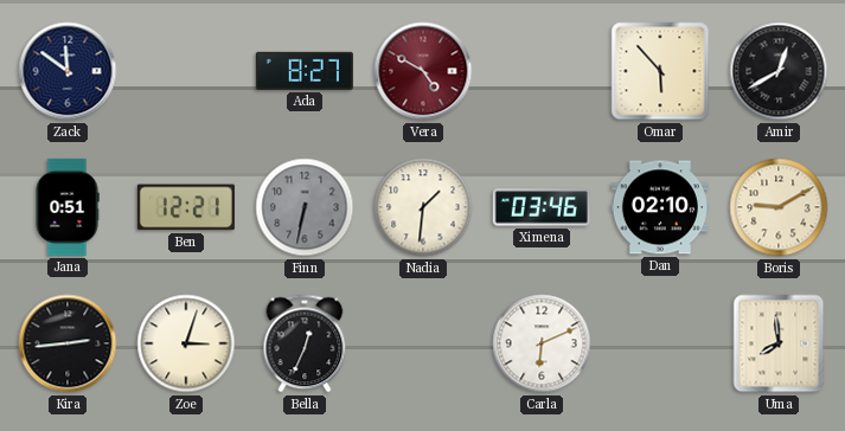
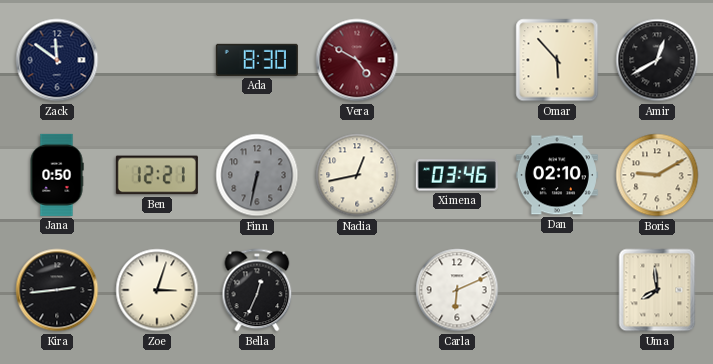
Ada: 8:27 -> 8:30
Jana: 0:51 -> 0:50
Nadia: 1:31 -> 12:43
